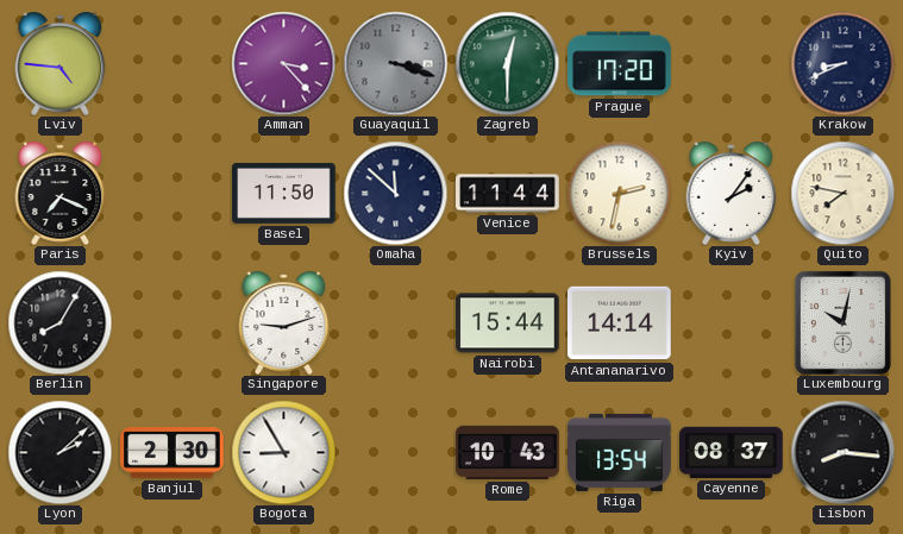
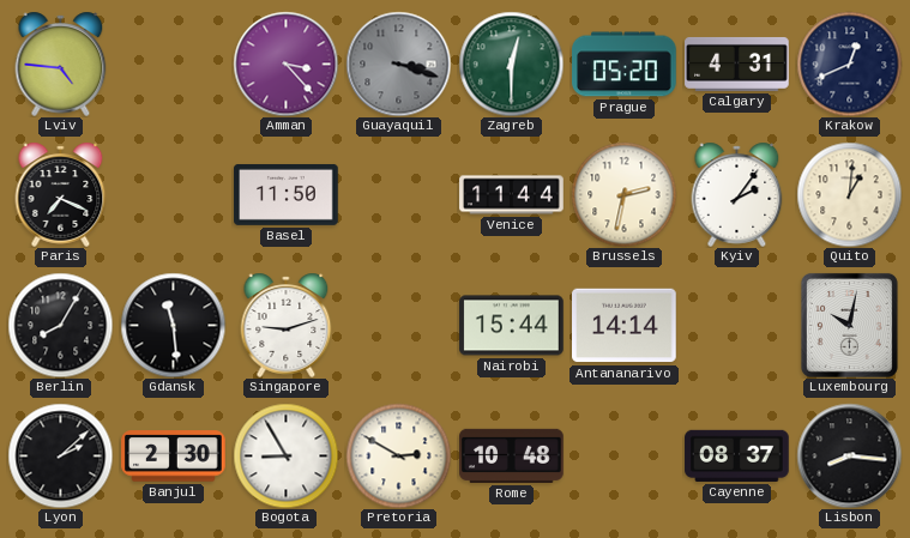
Prague: 17:20 -> 05:20
Calgary: none -> 4:31
Krakow: 8:41 -> 12:41
Omaha: 11:52 -> none
Quito: 7:47 -> 1:01
Gdansk: none -> 11:29
Pretoria: none -> 2:50
Rome: 10:43 -> 10:48
Riga: 13:54 -> none
